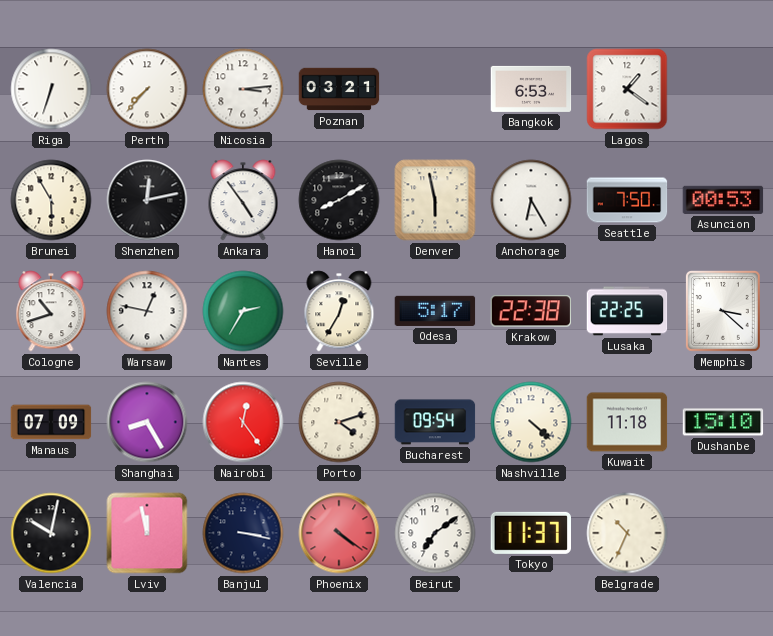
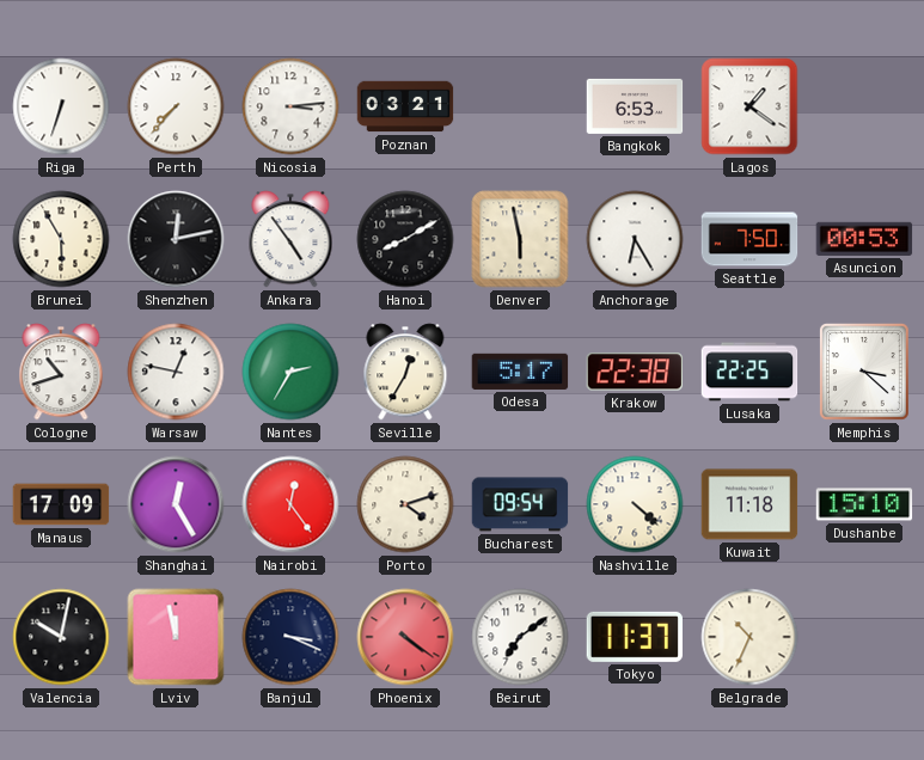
Manaus: 07:09 -> 17:09
Shanghai: 8:25 -> 12:25
Banjul: 3:17 -> 3:19
